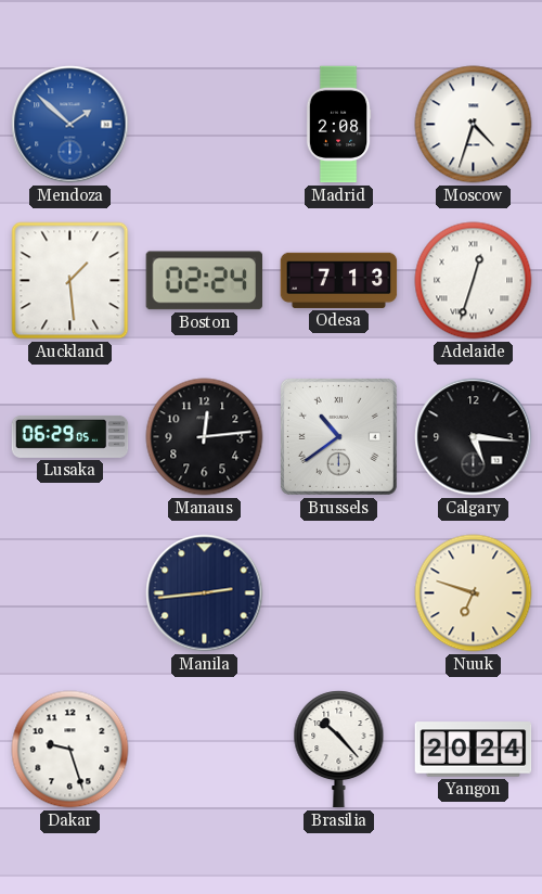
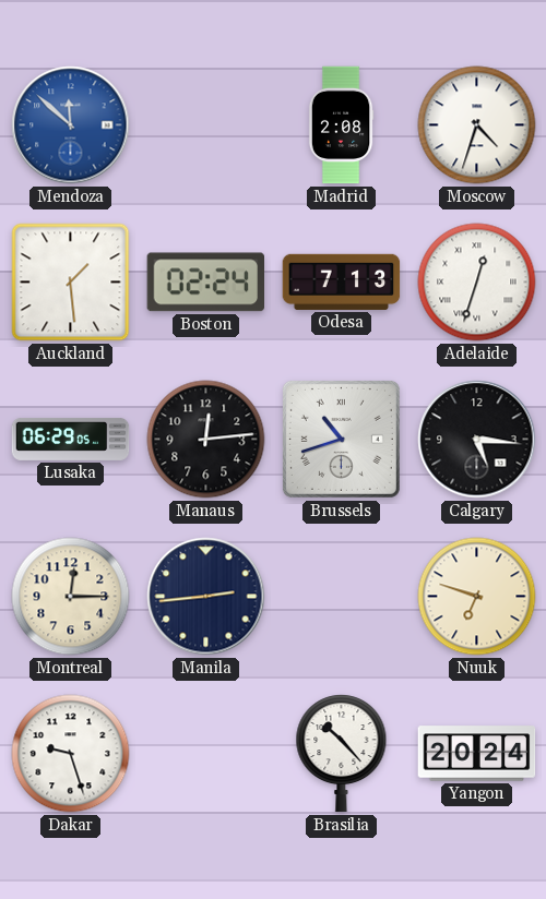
Mendoza: 1:52 -> 11:52
Brussels: 10:39 -> 10:42
Montreal: none -> 12:15
